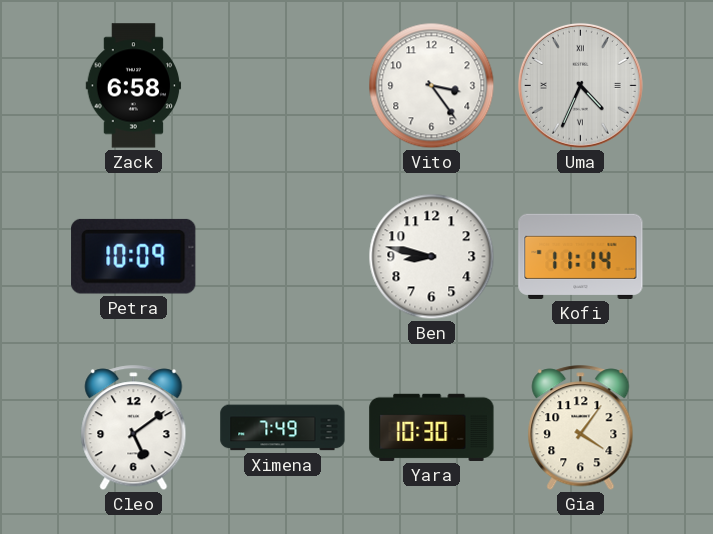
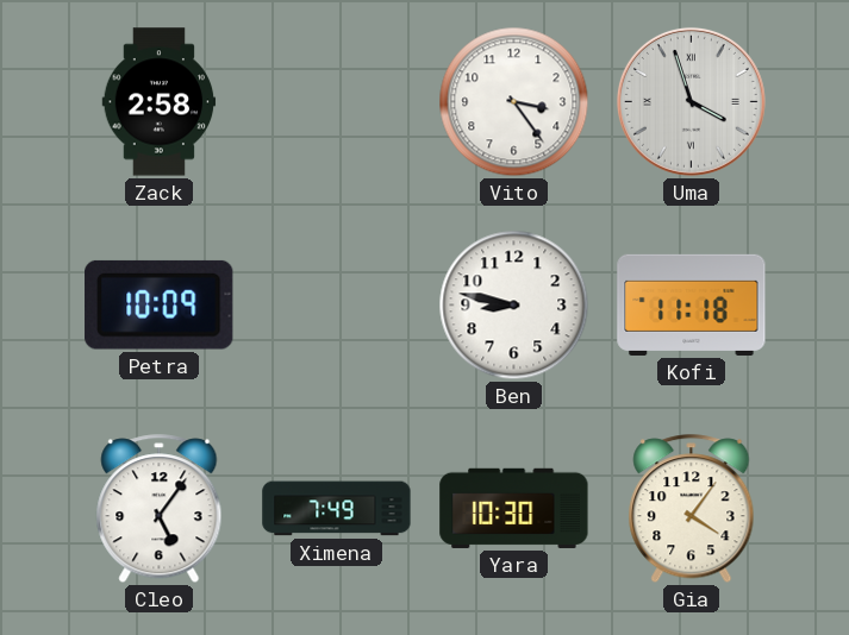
Zack: 6:58 -> 2:58
Uma: 4:34 -> 3:57
Kofi: 11:14 -> 11:18
Cleo: 5:09 -> 5:06
